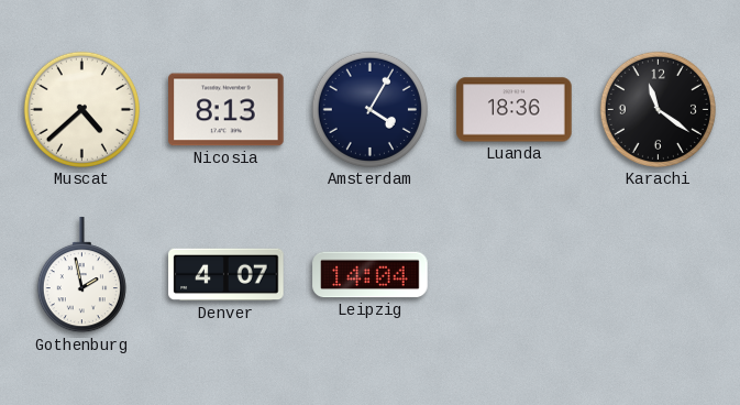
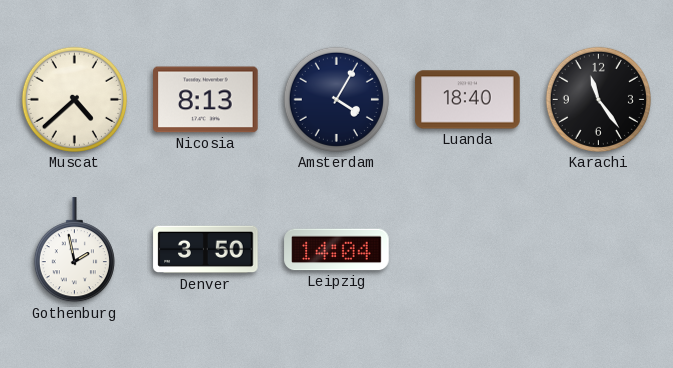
Luanda: 18:36 -> 18:40
Karachi: 11:21 -> 11:24
Denver: 4:07 -> 3:50
